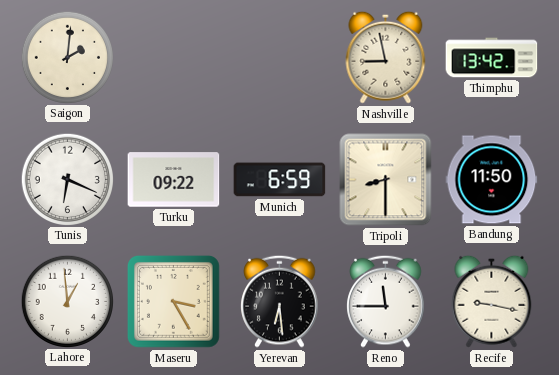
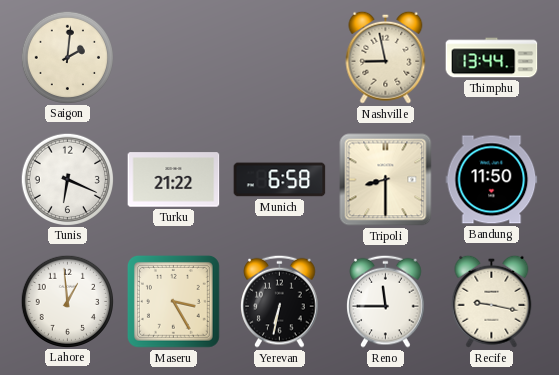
Thimphu: 13:42 -> 13:44
Turku: 09:22 -> 21:22
Munich: 6:59 -> 6:58
Yerevan: 6:29 -> 6:32
